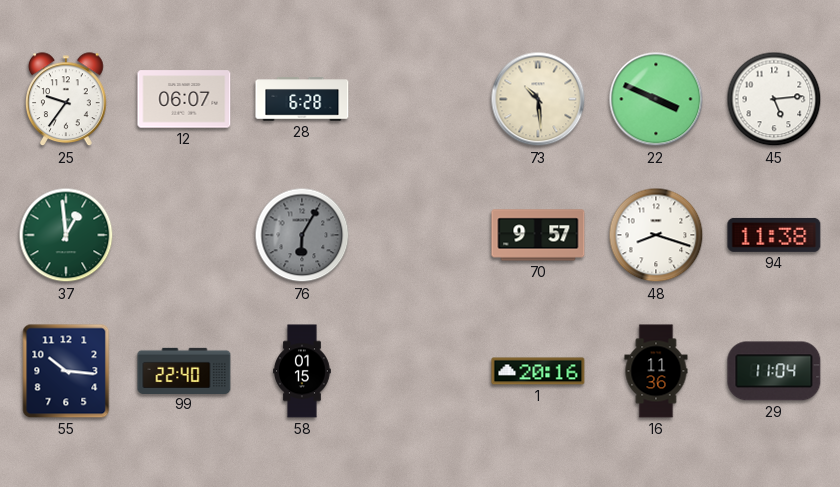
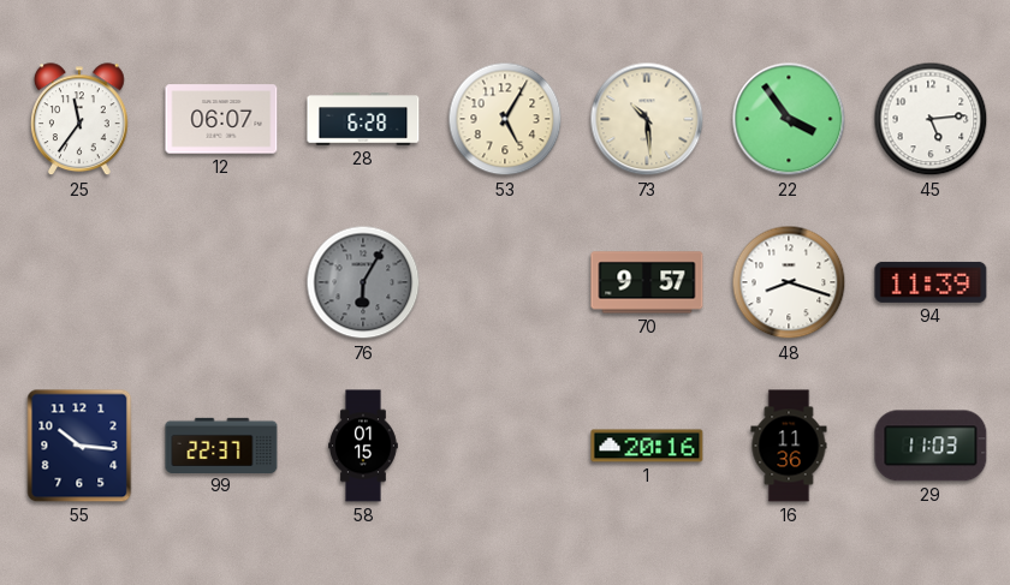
25: 9:36 -> 11:36
53: none -> 5:05
22: 3:49 -> 3:54
37: 12:59 -> none
94: 11:38 -> 11:39
99: 22:40 -> 22:37
29: 11:04 -> 11:03
